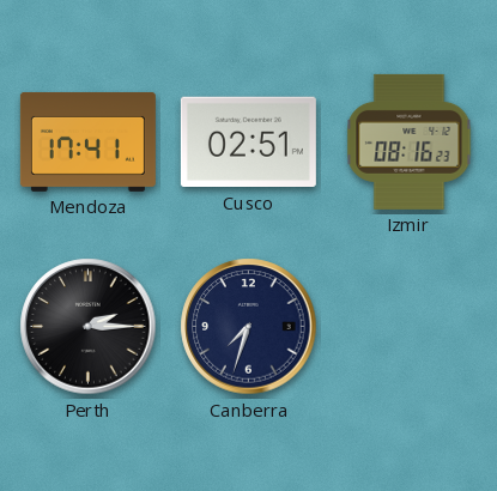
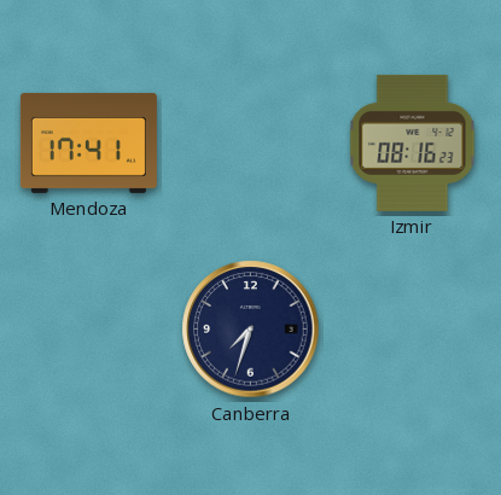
Cusco: 02:51 -> none
Perth: 2:15 -> none
